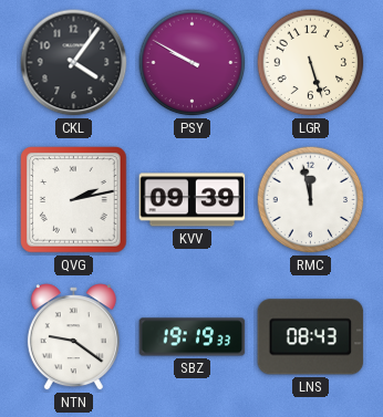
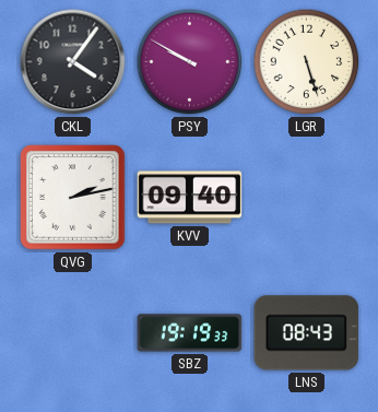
KVV: 09:39 -> 09:40
RMC: 11:58 -> none
NTN: 9:21 -> none
